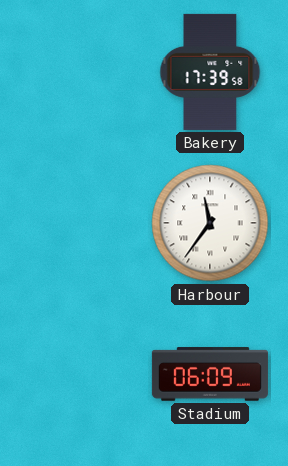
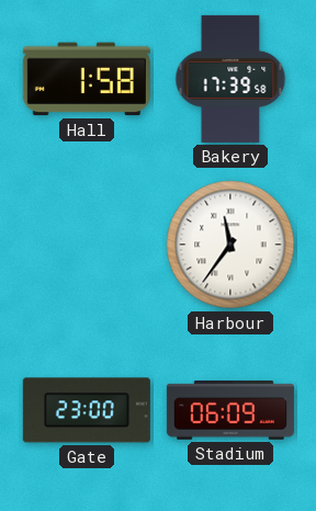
Hall: none -> 1:58
Gate: none -> 23:00
